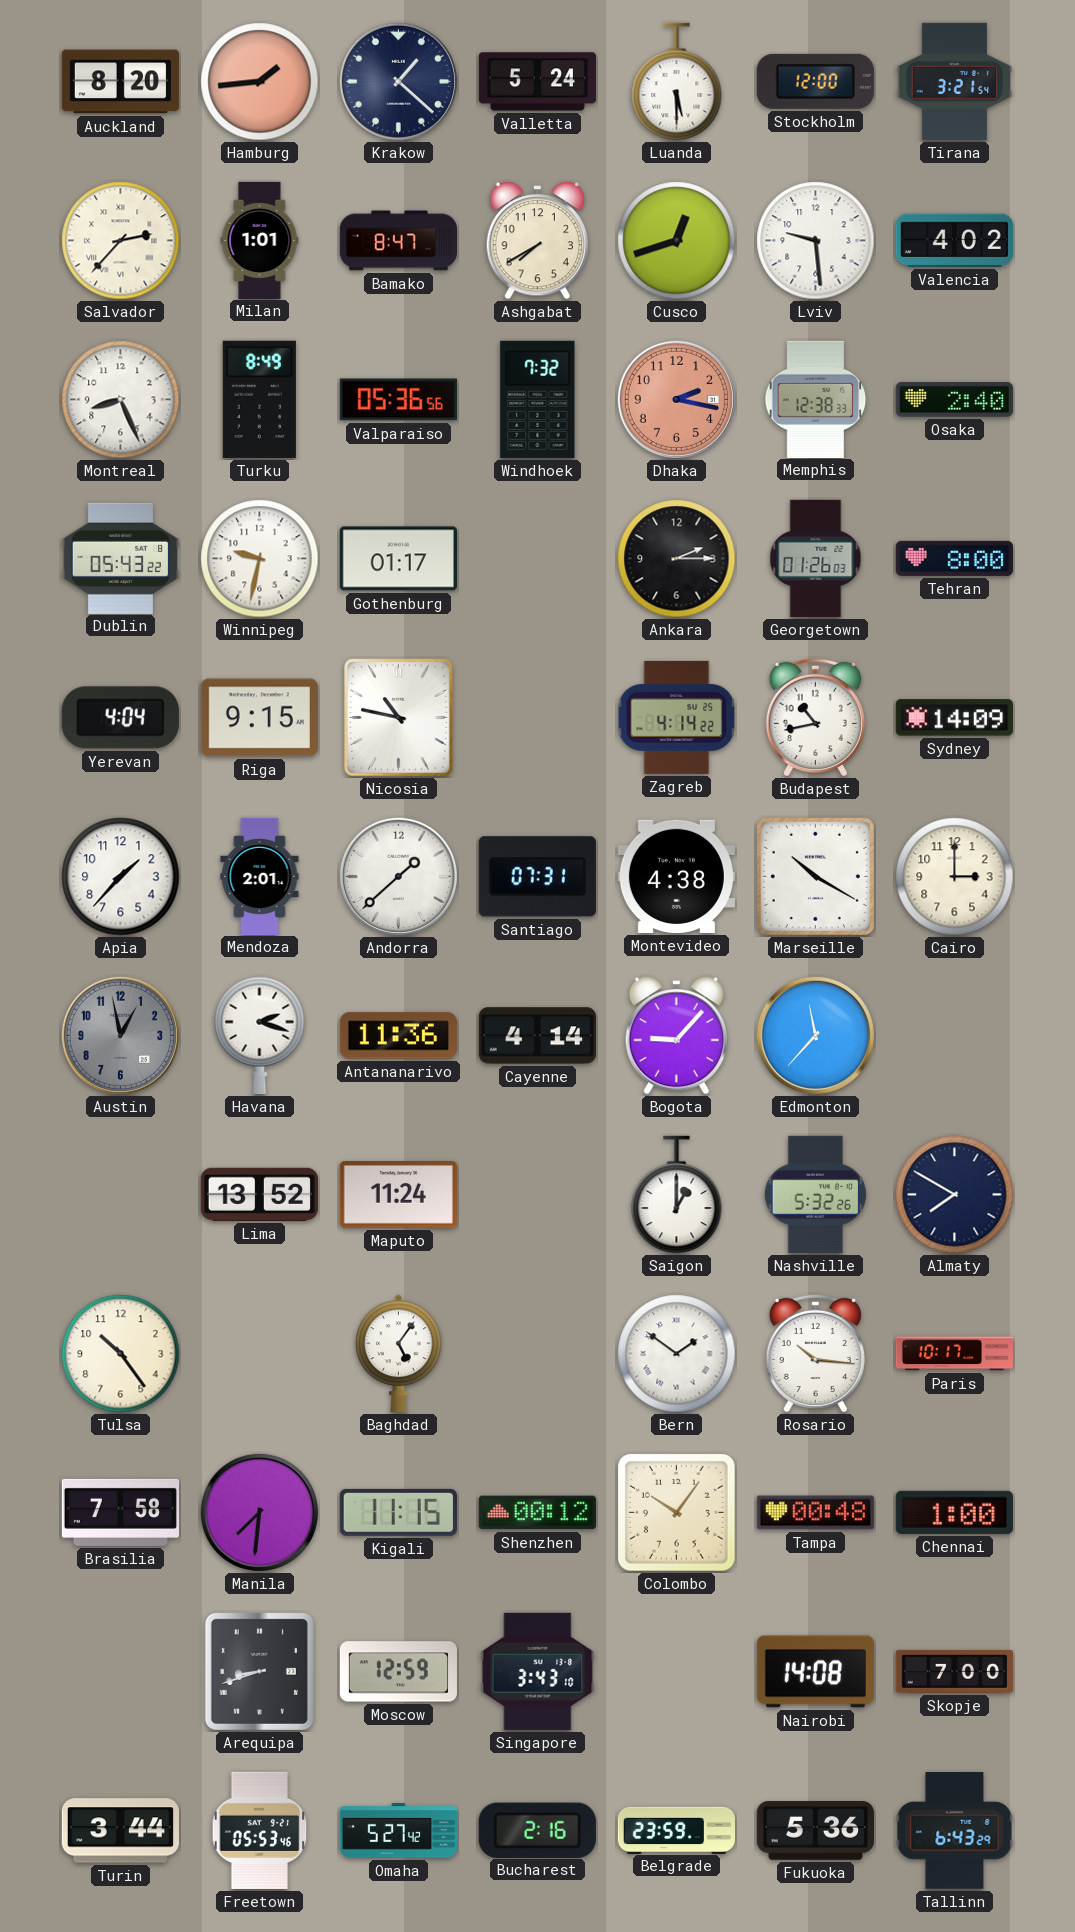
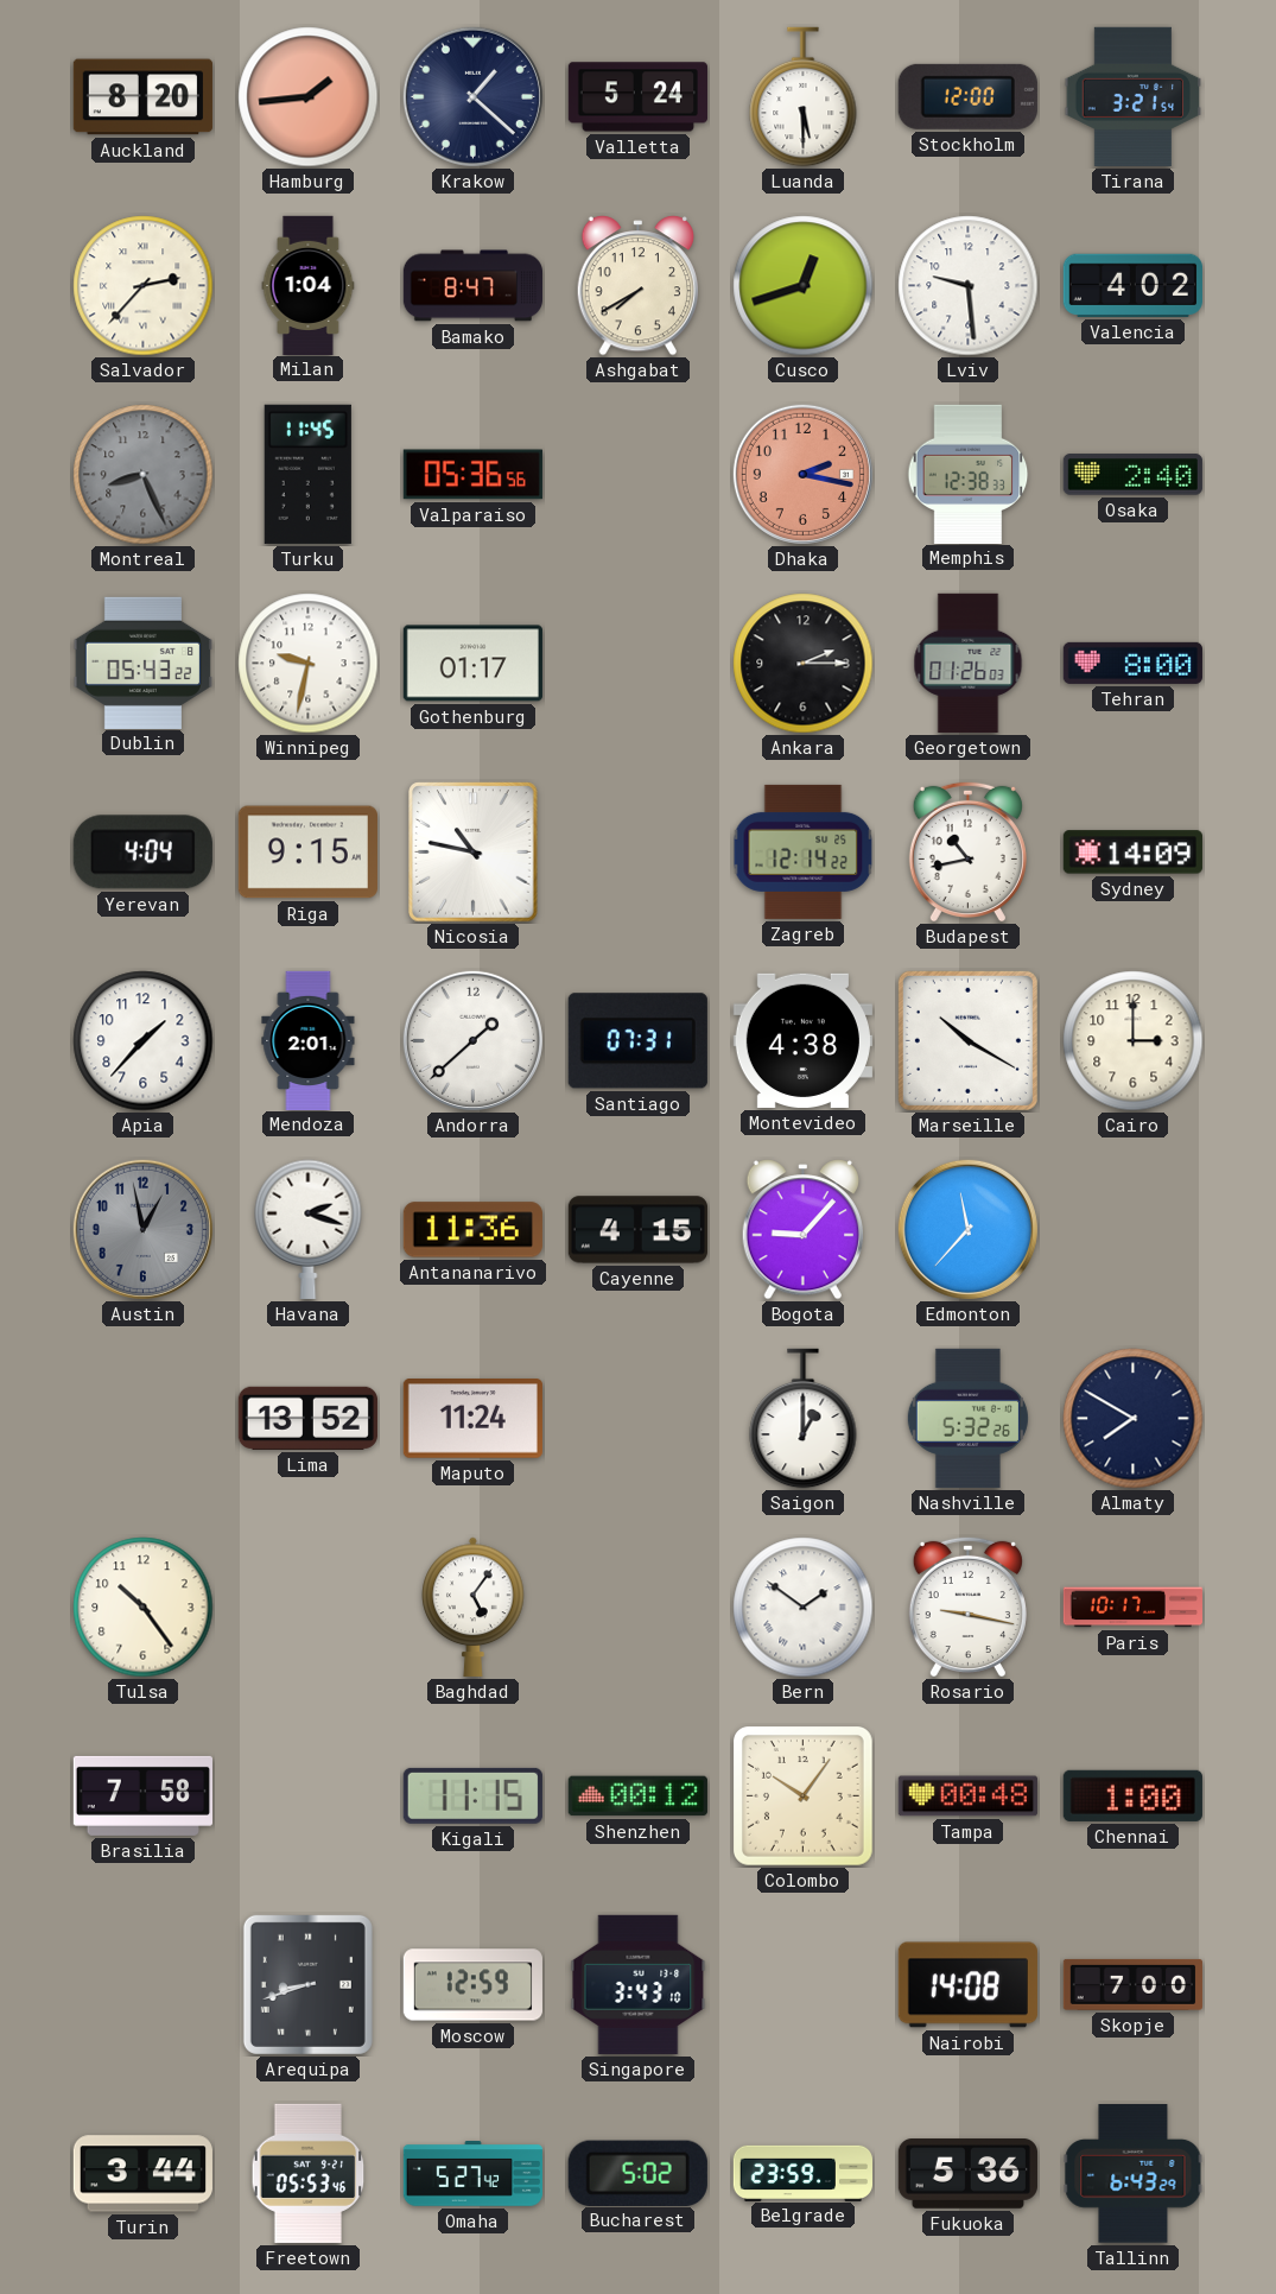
Milan: 1:01 -> 1:04
Montreal dial: white -> grey
Turku: 8:49 -> 11:45
Windhoek: 7:32 -> none
Zagreb: 4:14 -> 12:14
Cayenne: 4:14 -> 4:15
Rosario: 10:16 -> 9:17
Manila: 7:31 -> none
Bucharest: 2:16 -> 5:02
